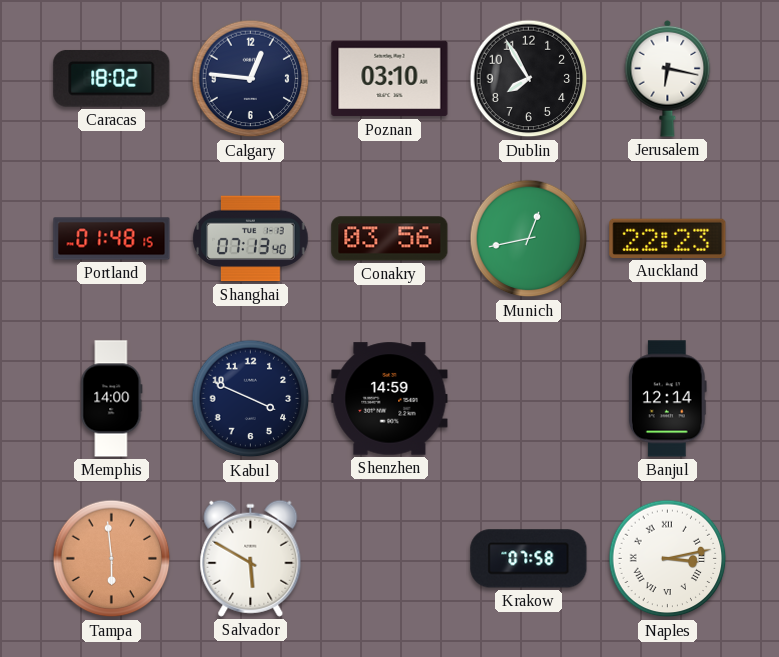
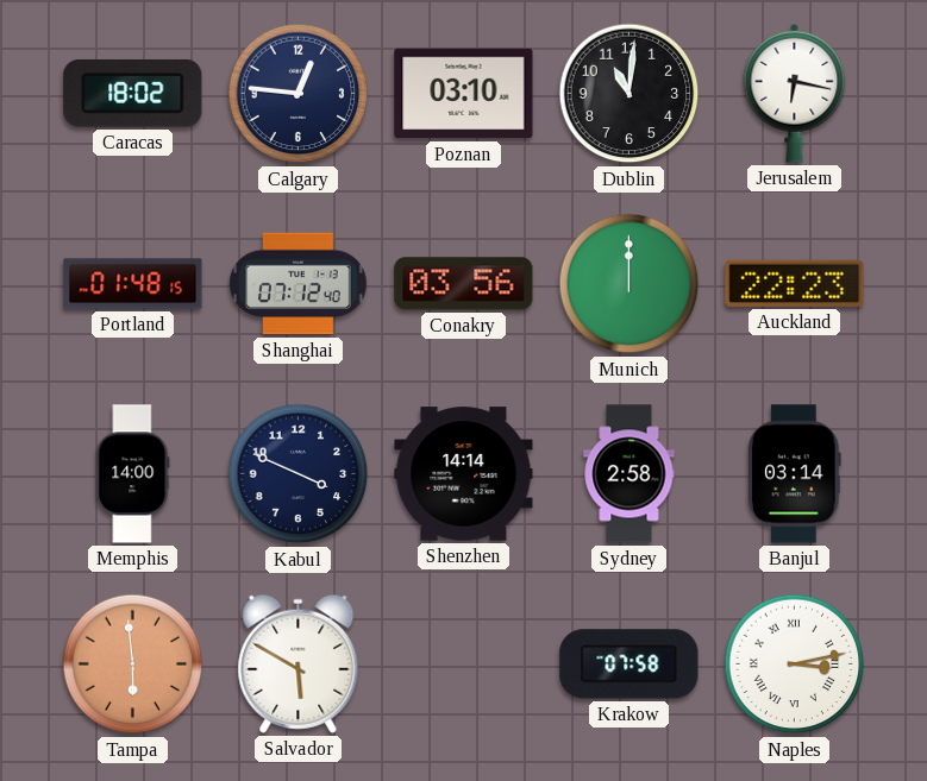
Dublin: 7:55 -> 11:01
Shanghai: 07:13 -> 07:12
Munich: 12:43 -> 12:00
Shenzhen: 14:59 -> 14:14
Sydney: none -> 2:58
Banjul: 12:14 -> 03:14
